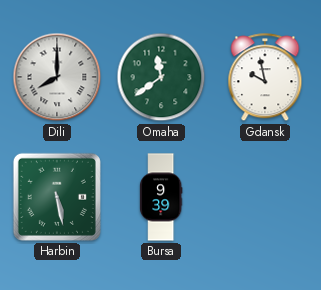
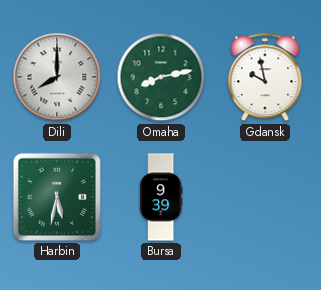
Omaha: 11:39 -> 8:13
Harbin: 5:28 -> 5:32
